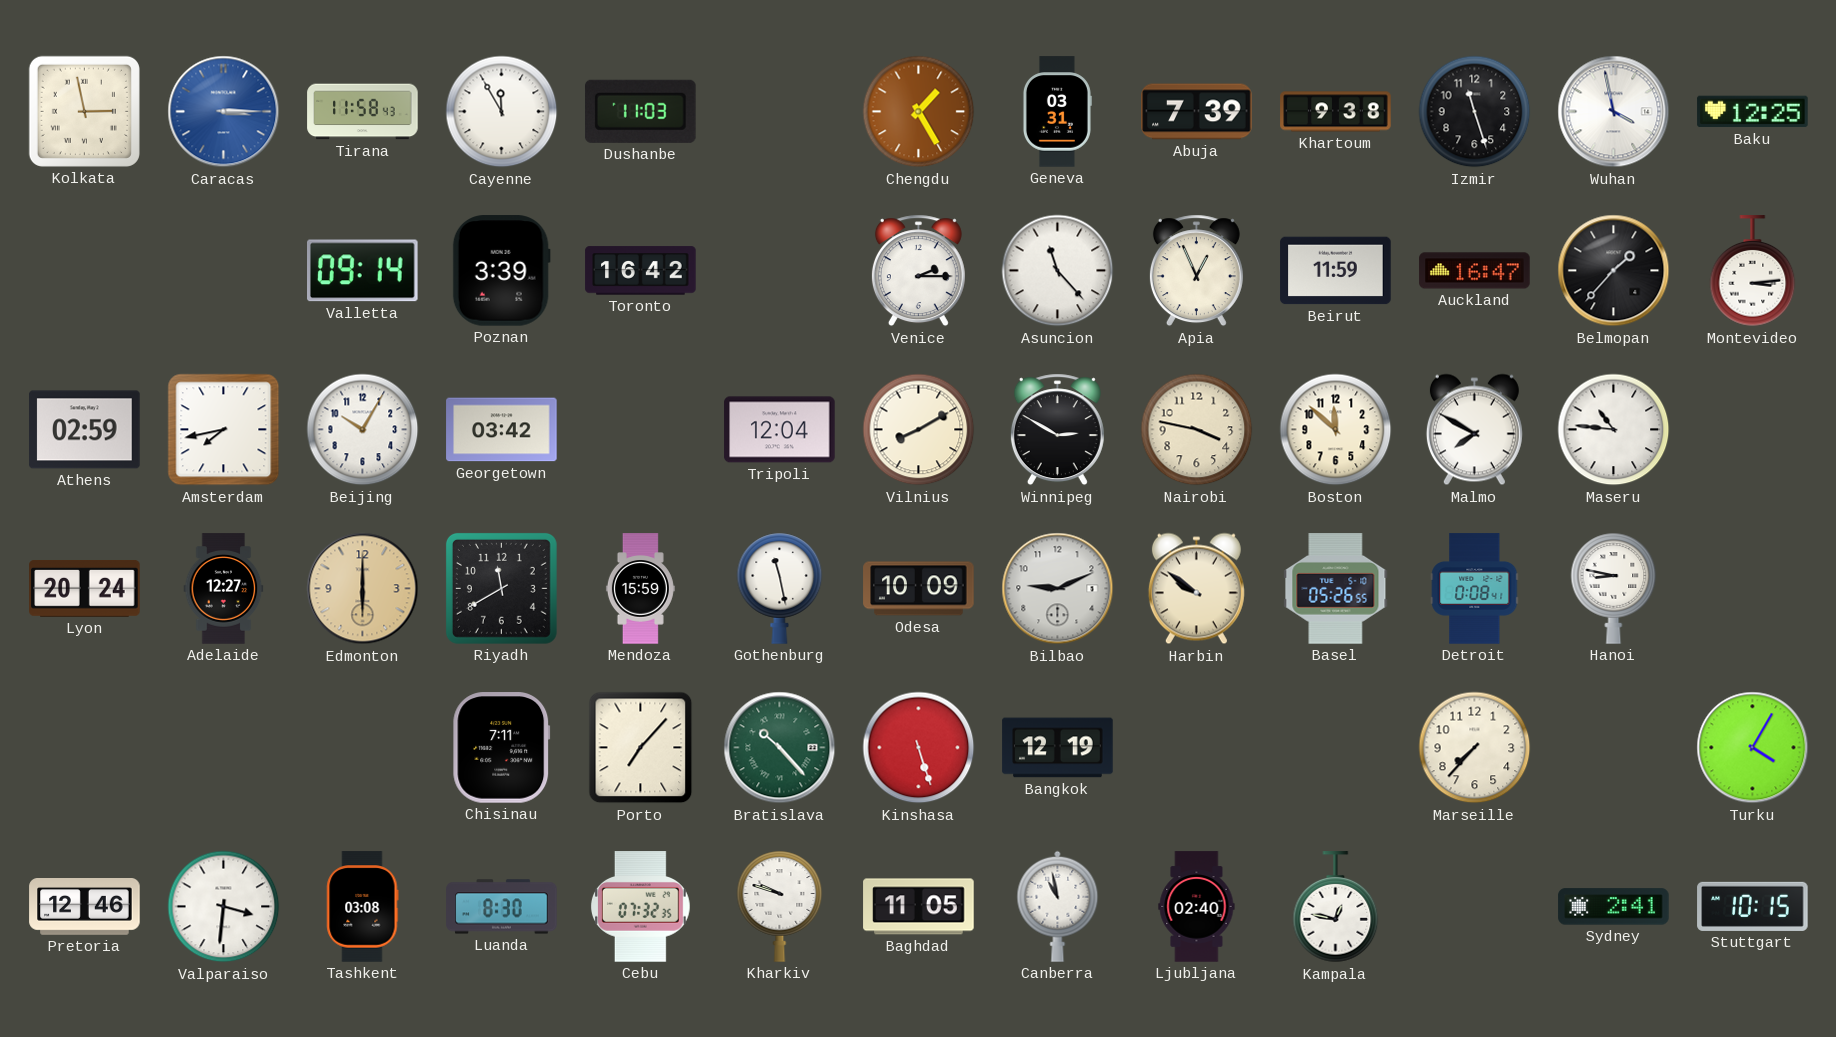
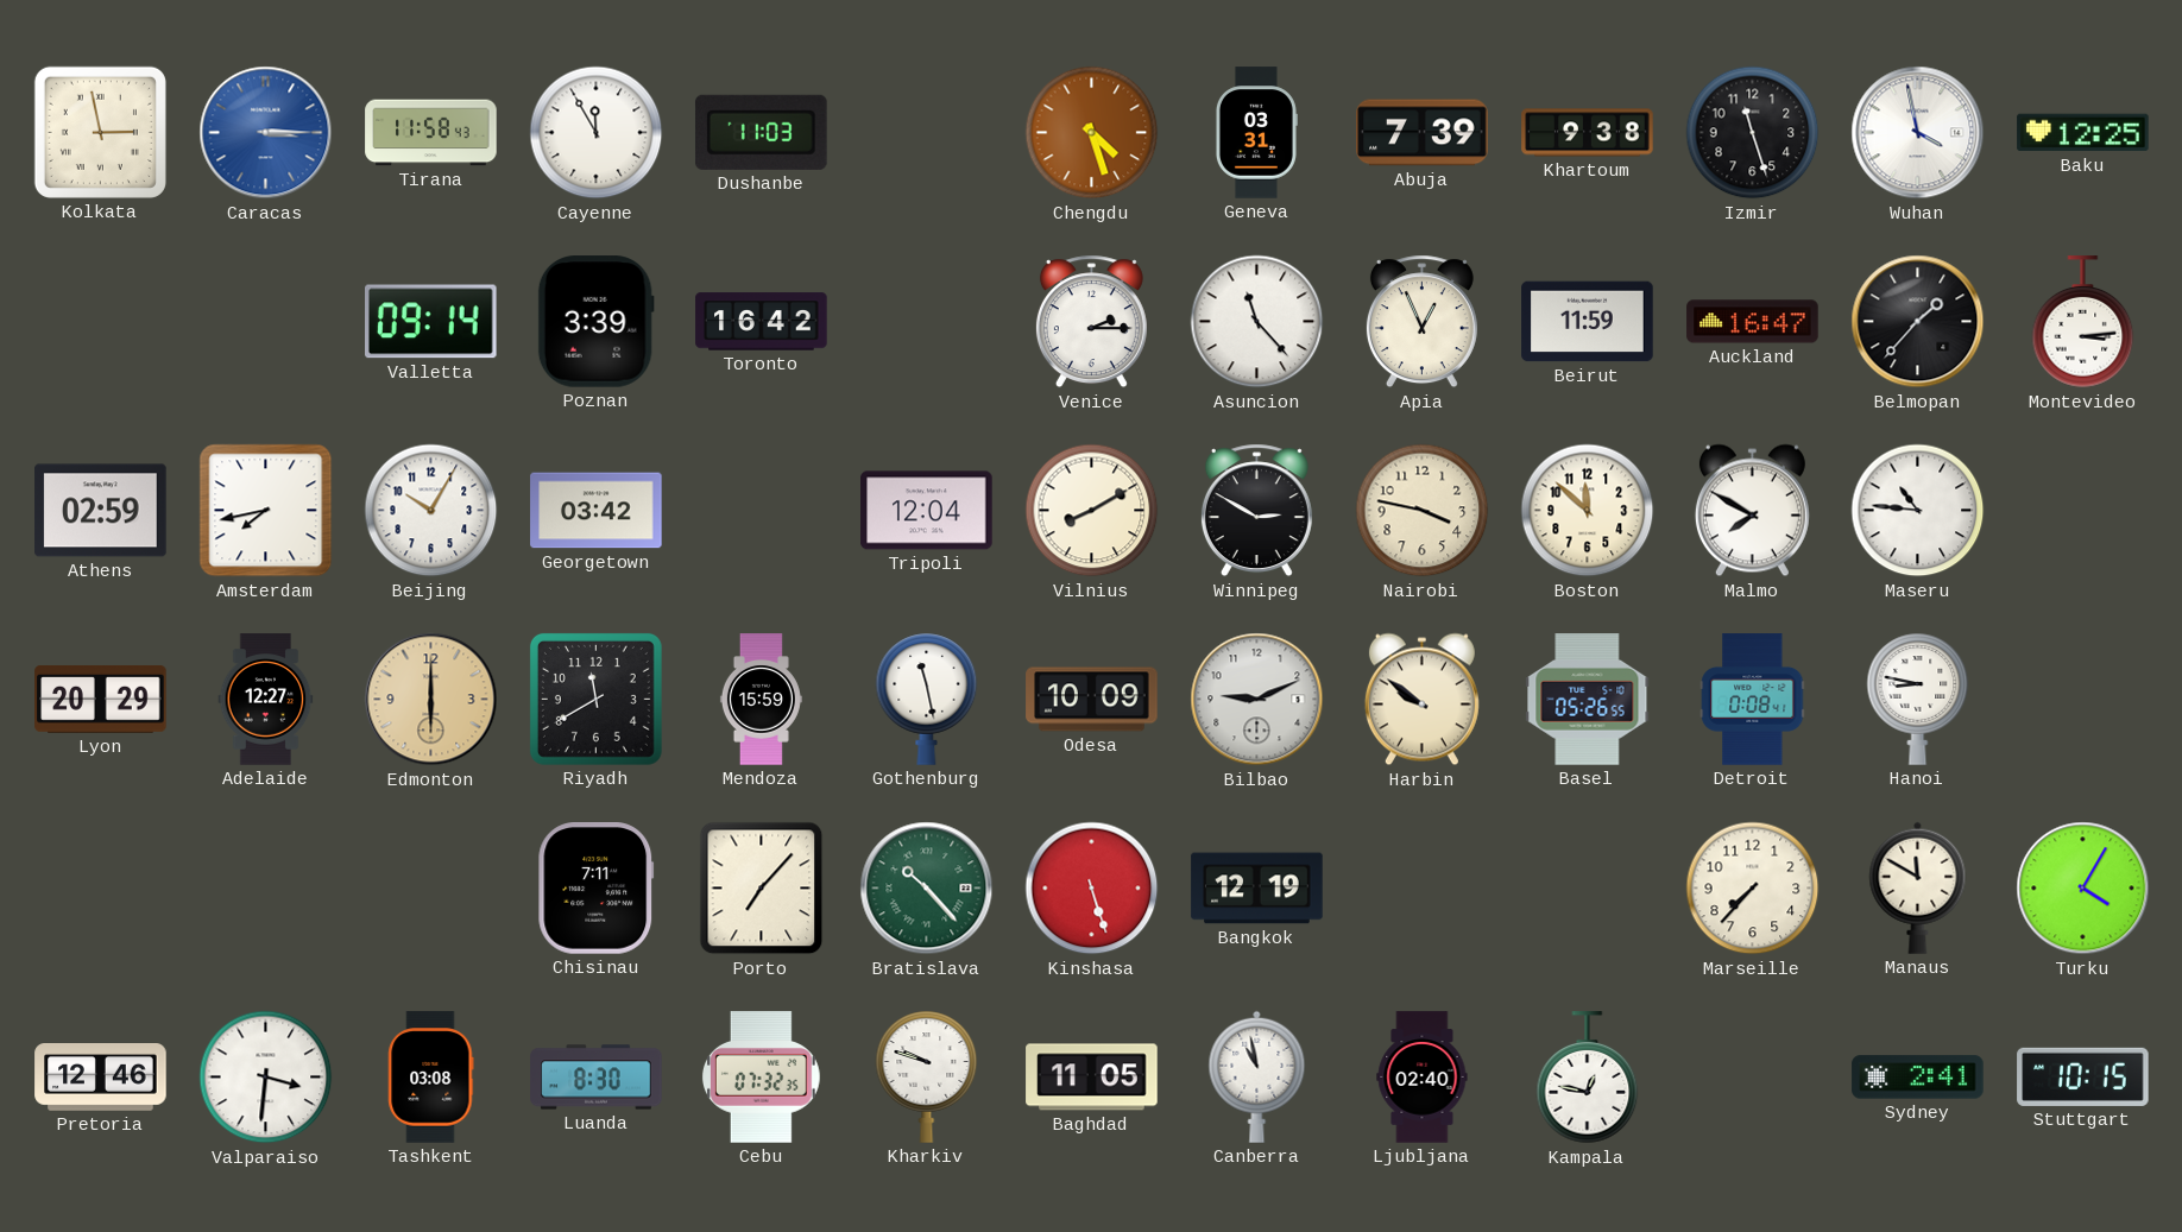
Chengdu: 1:25 -> 4:27
Lyon: 20:24 -> 20:29
Manaus: none -> 11:50
